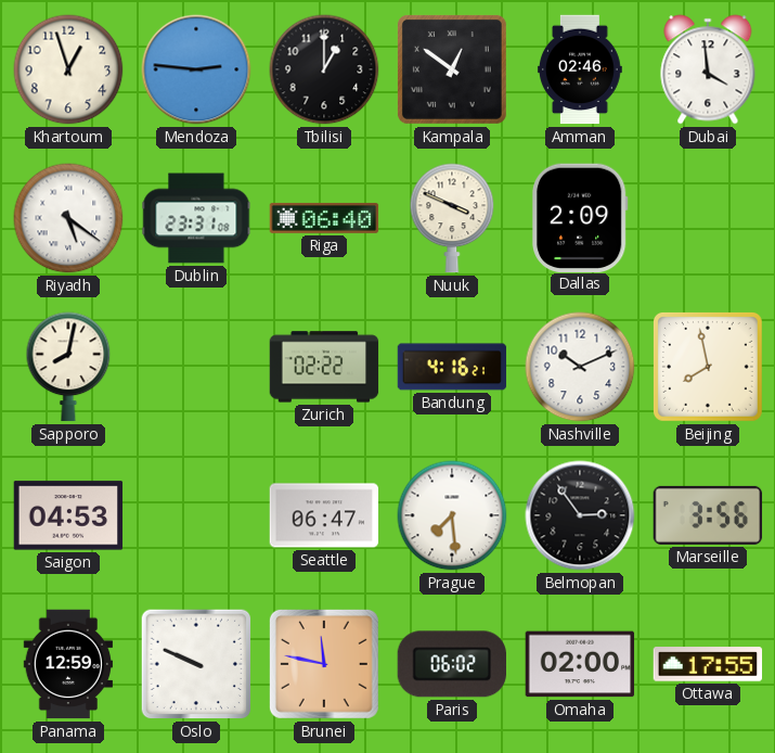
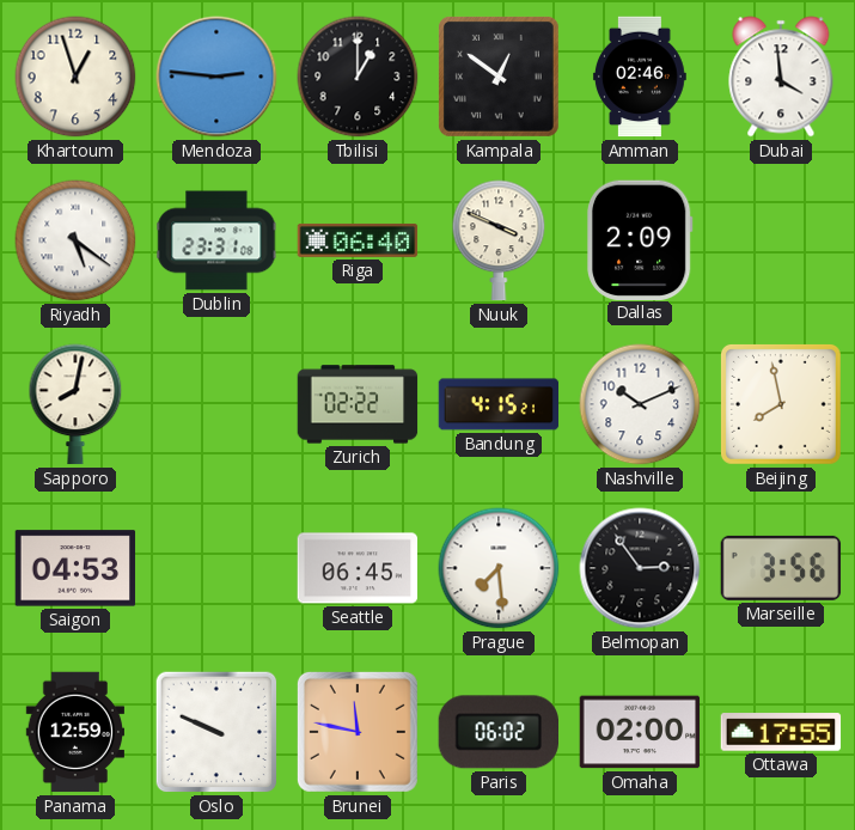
Bandung: 4:16 -> 4:15
Seattle: 06:47 -> 06:45
